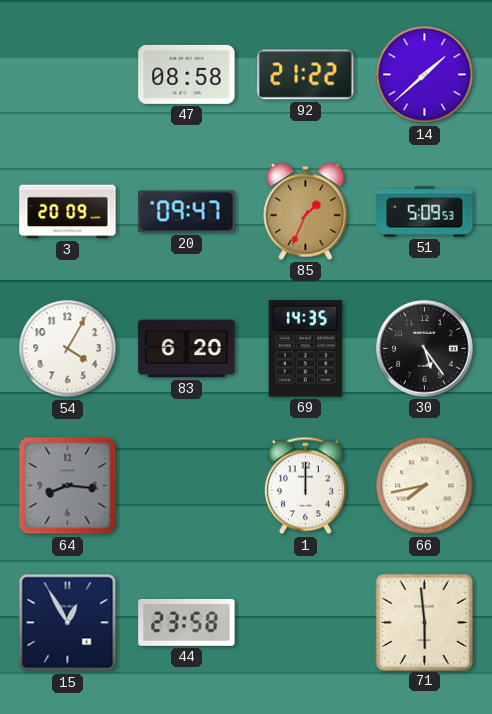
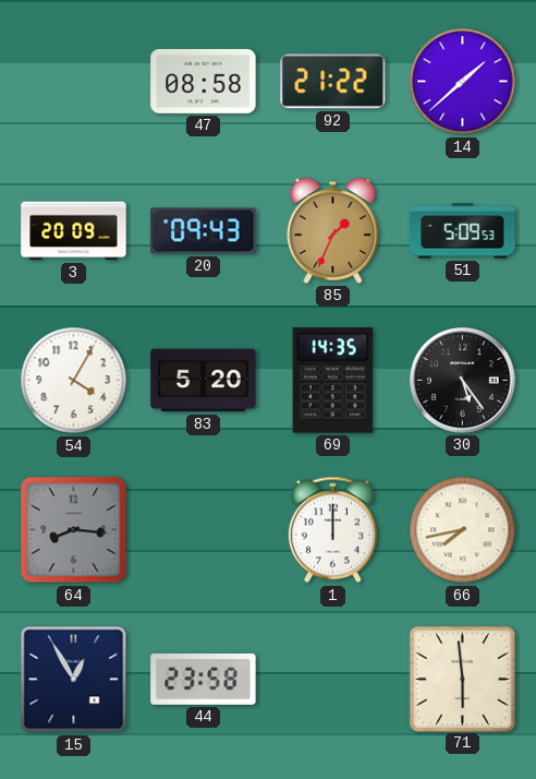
20: 09:47 -> 09:43
83: 6:20 -> 5:20
